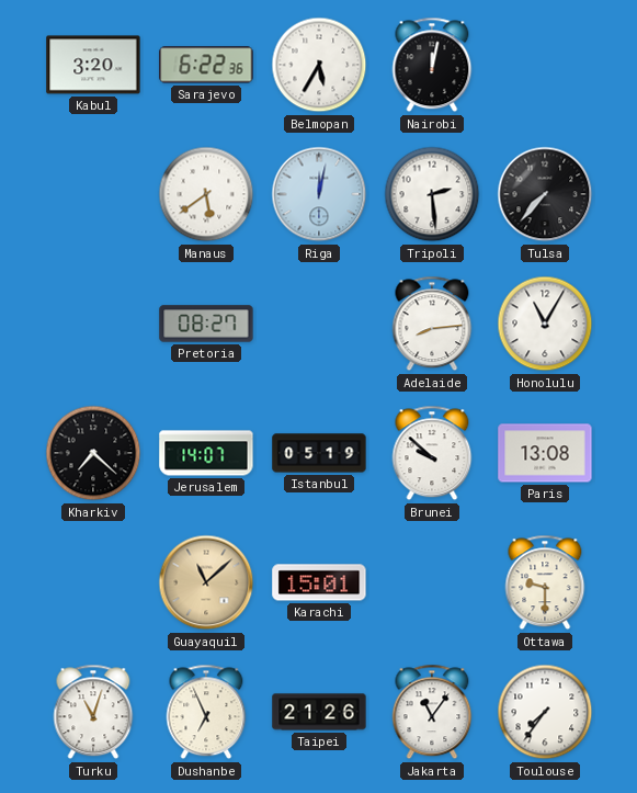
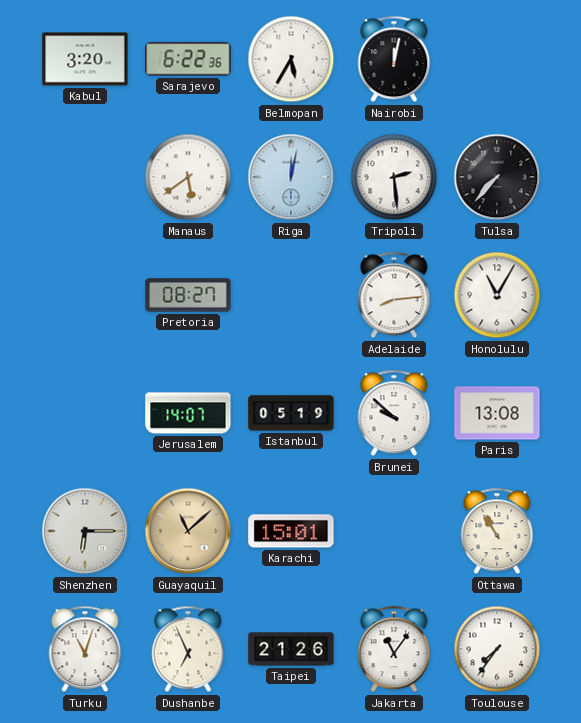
Kharkiv: 7:22 -> none
Shenzhen: none -> 6:15
Ottawa: 9:30 -> 10:55
